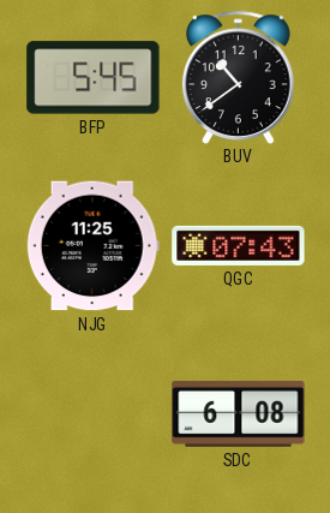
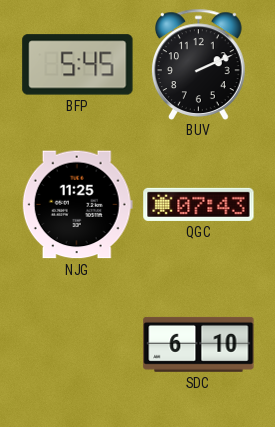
BUV: 10:39 -> 2:11
SDC: 6:08 -> 6:10
